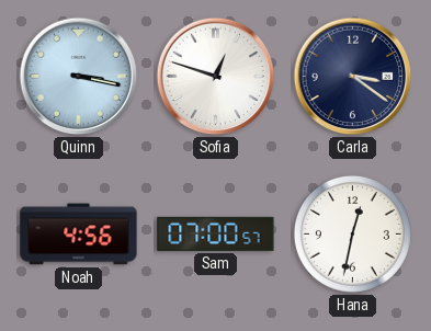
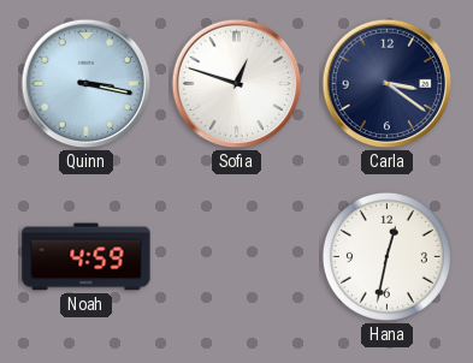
Noah: 4:56 -> 4:59
Sam: 07:00 -> none
